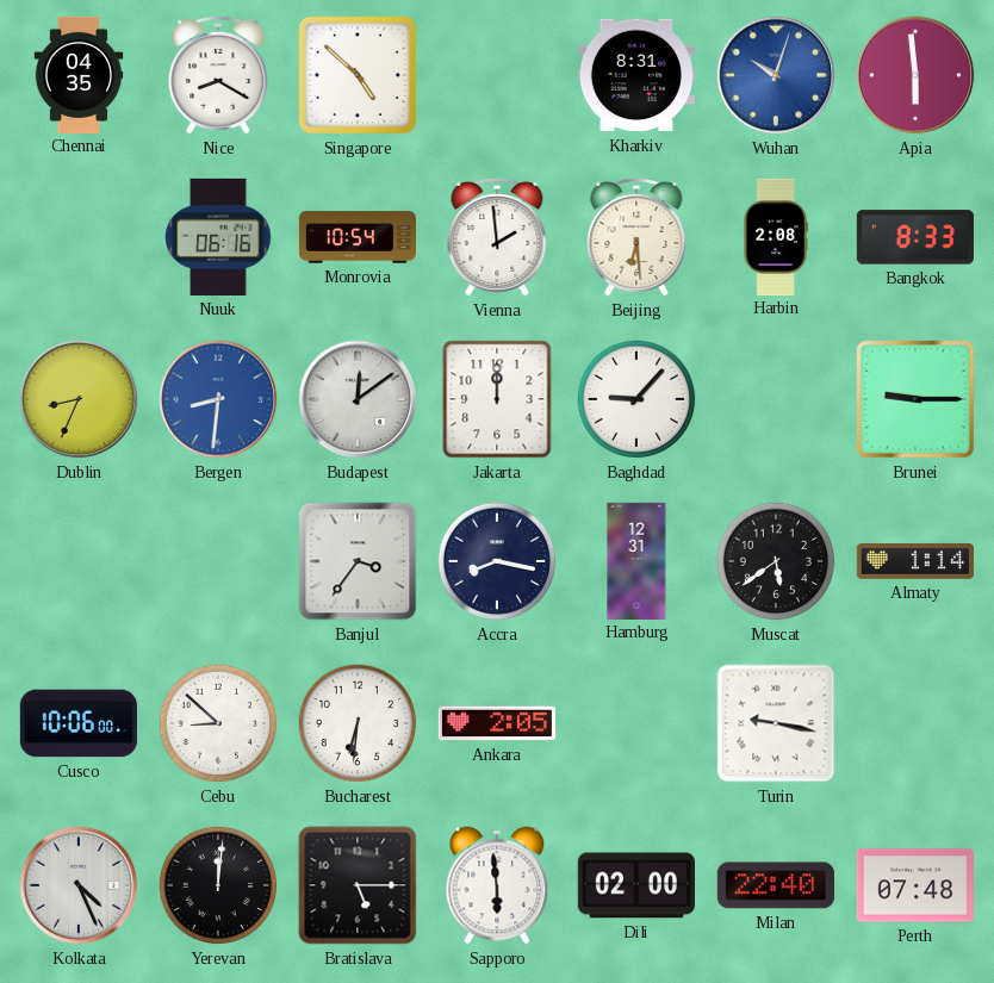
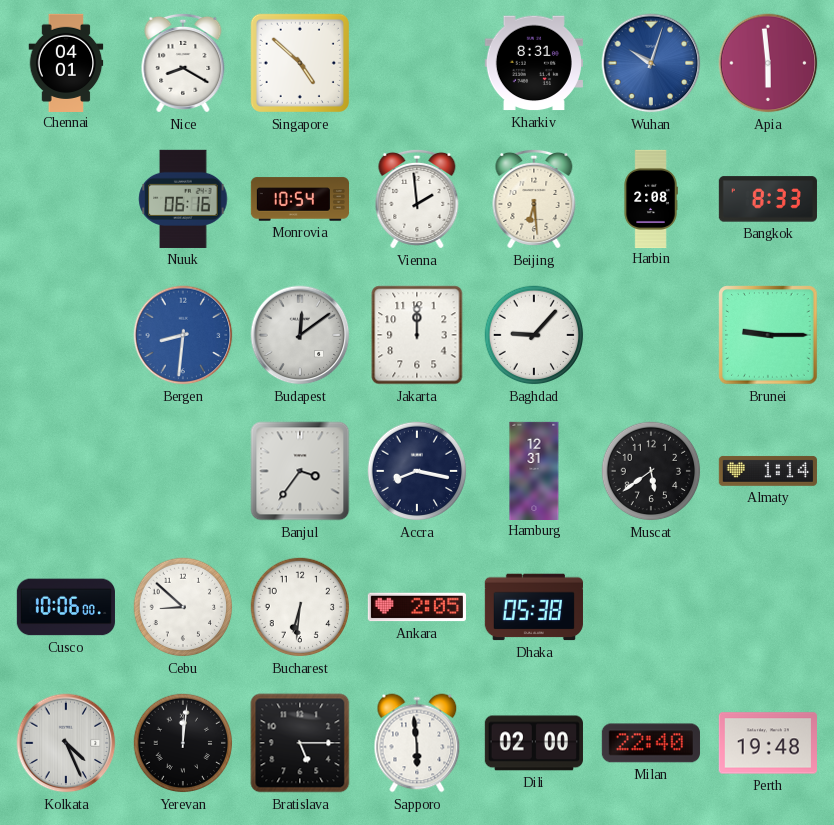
Chennai: 04:35 -> 04:01
Dublin: 8:34 -> none
Dhaka: none -> 05:38
Turin: 9:17 -> none
Perth: 07:48 -> 19:48
